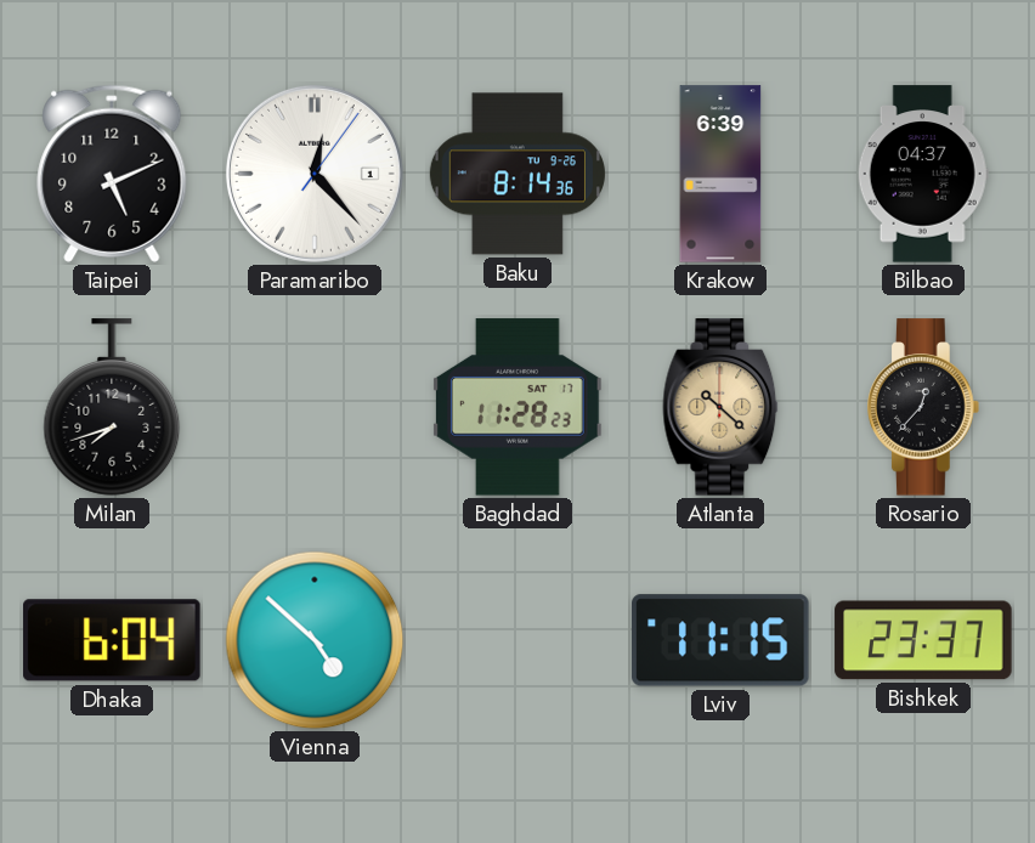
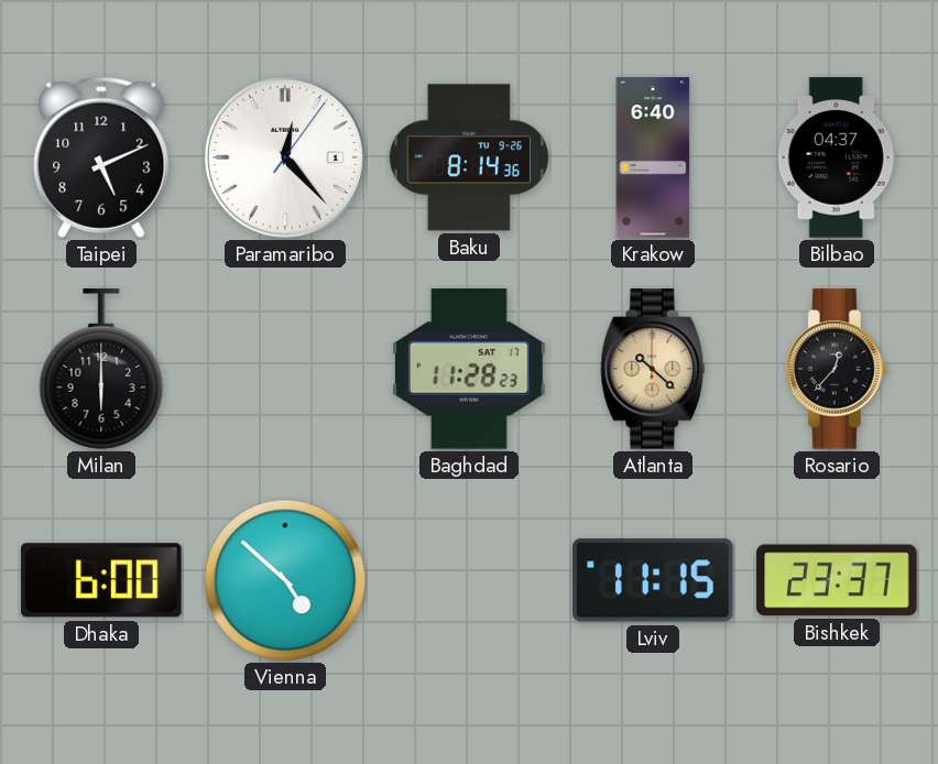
Krakow: 6:39 -> 6:40
Milan: 7:42 -> 6:00
Dhaka: 6:04 -> 6:00
